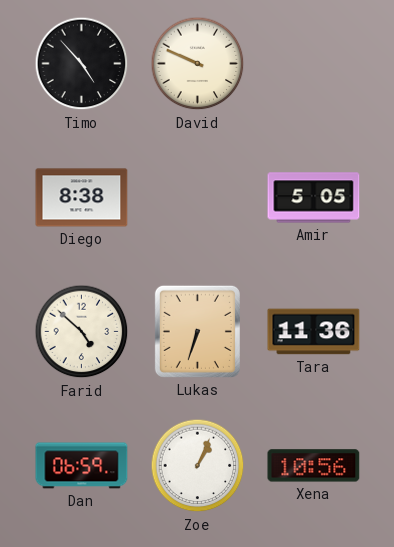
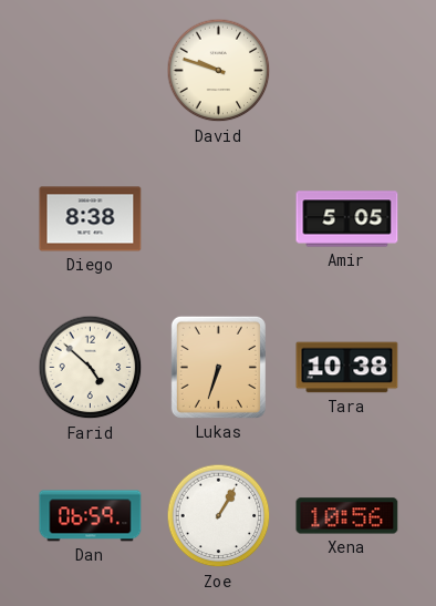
Timo: 4:53 -> none
David: 9:49 -> 9:48
Tara: 11:36 -> 10:38
Zoe: 1:04 -> 1:05
